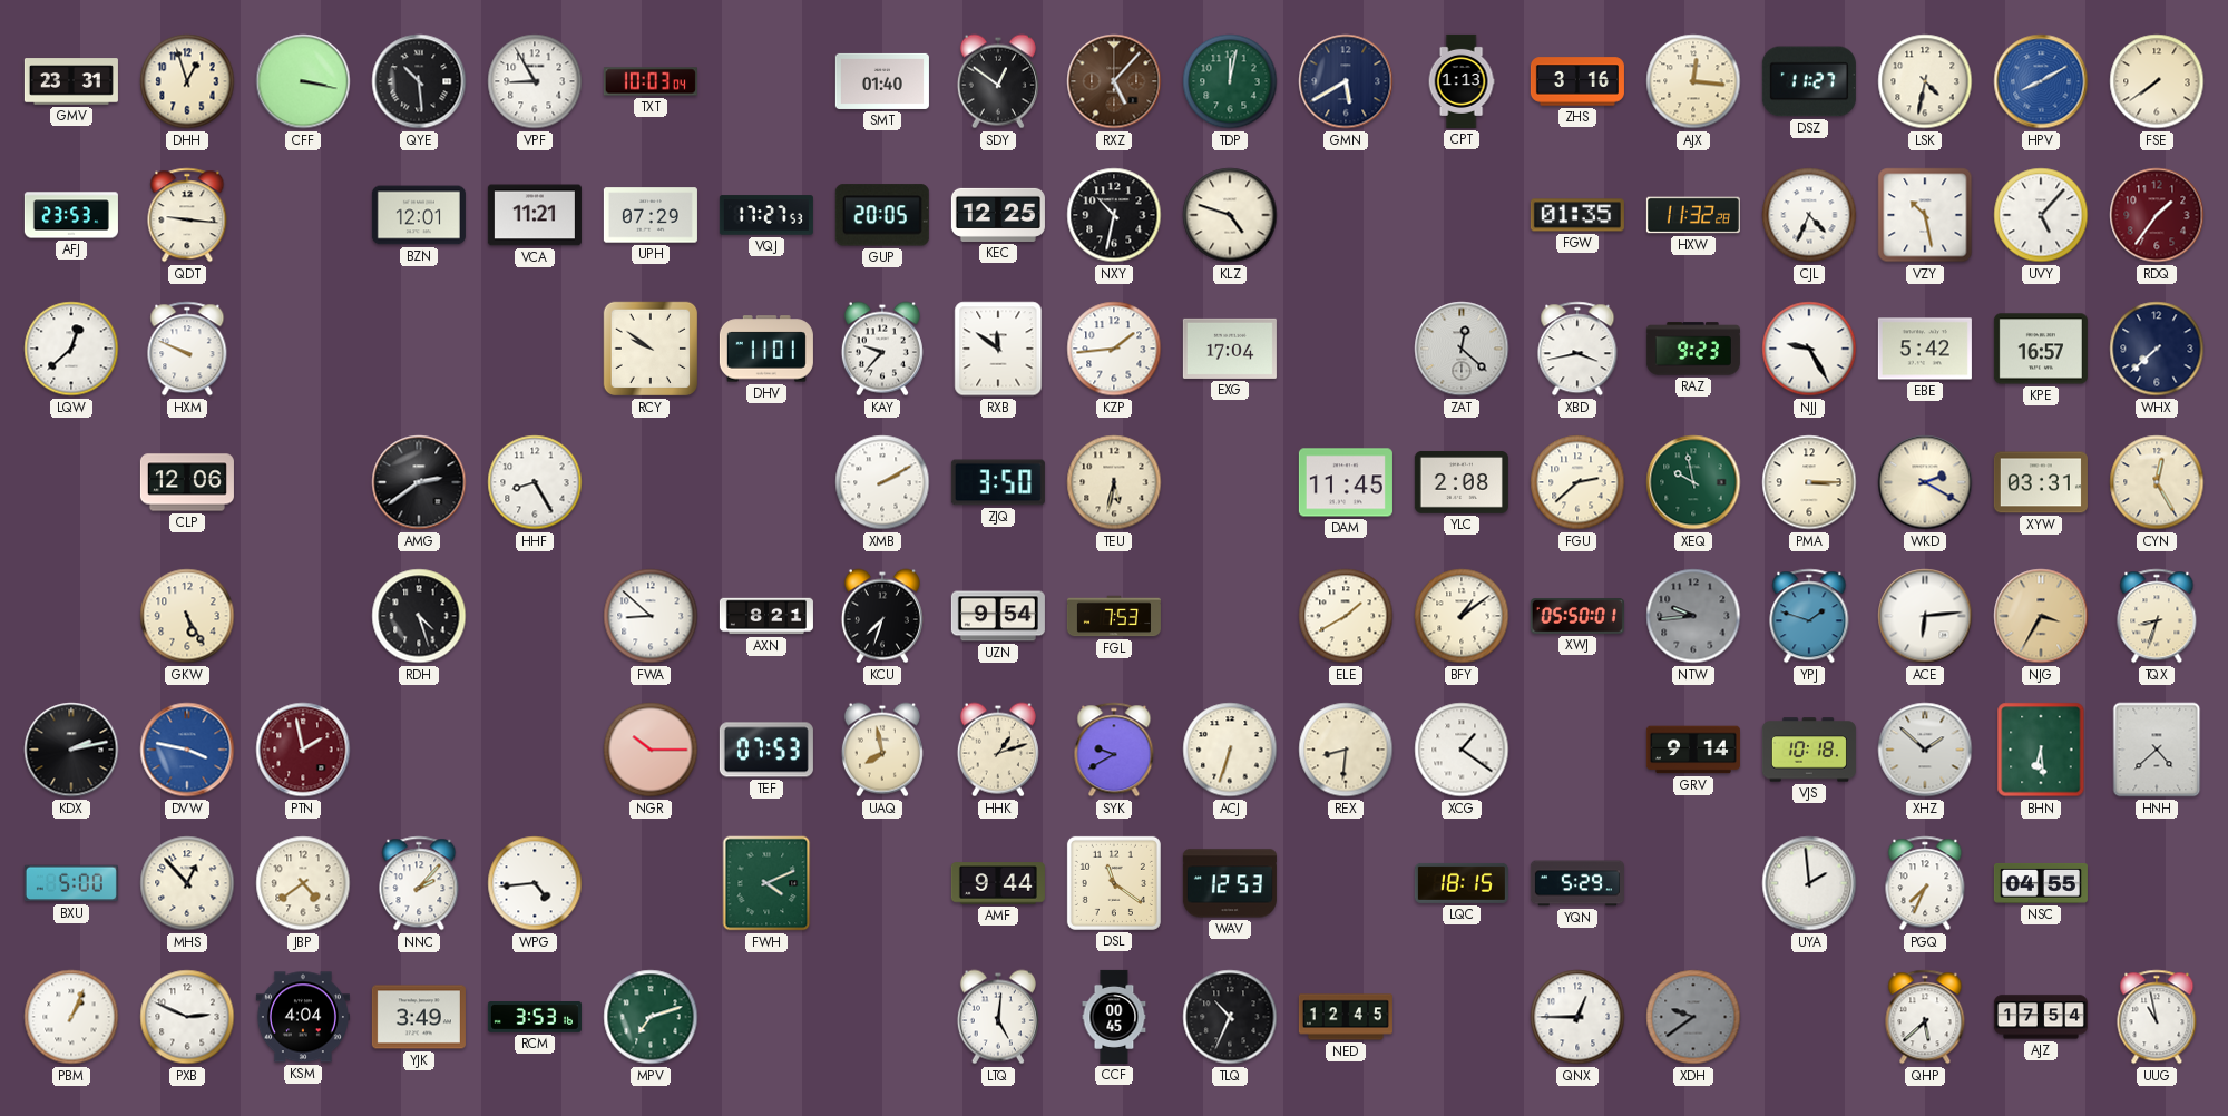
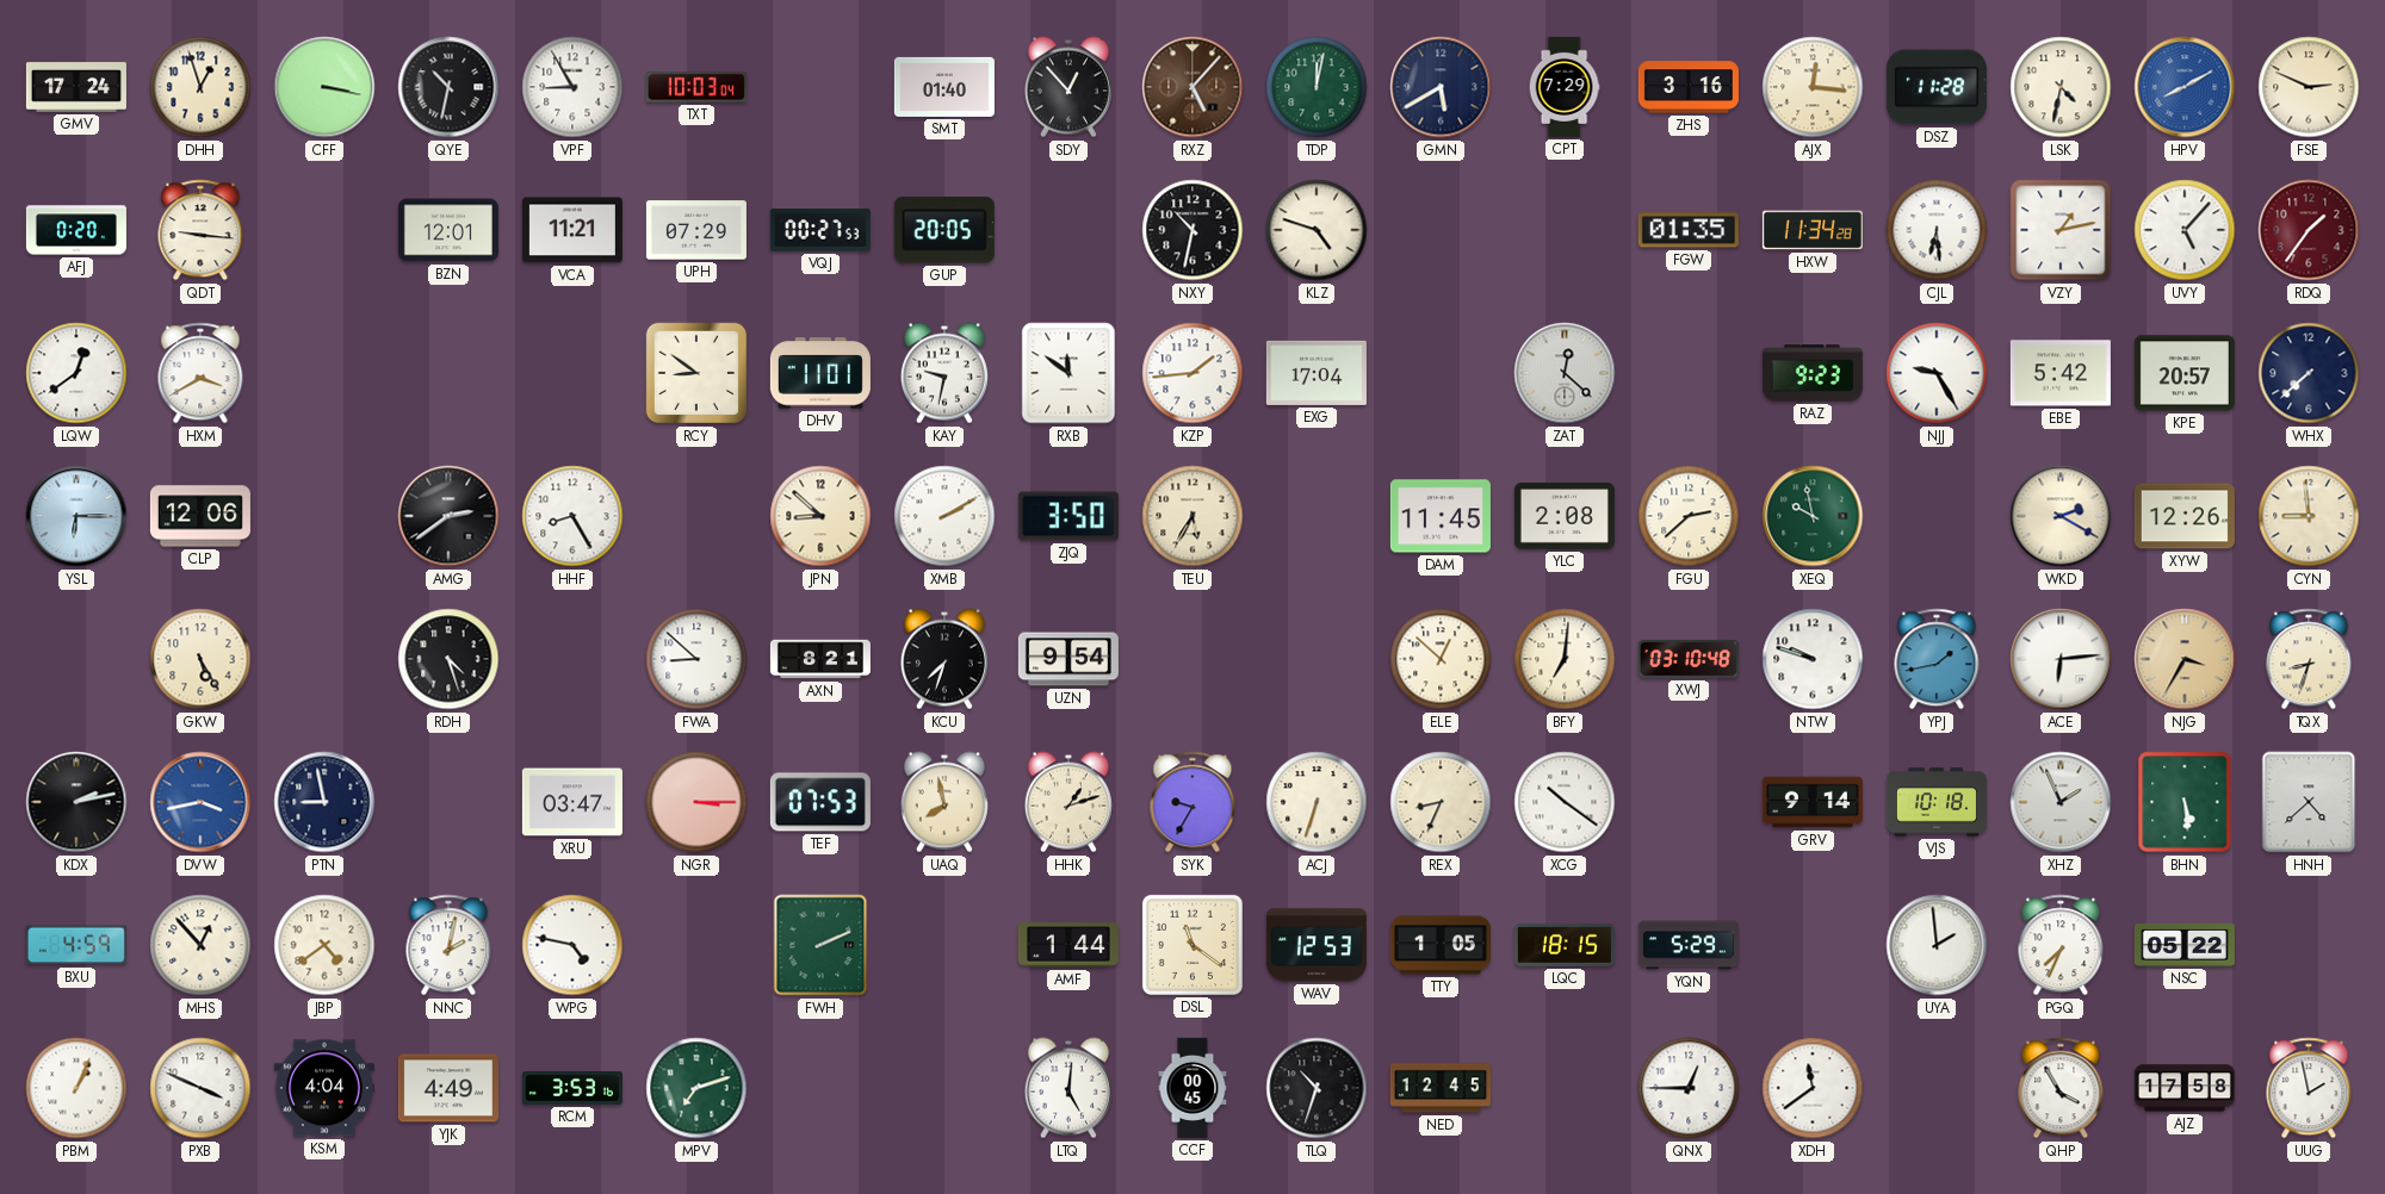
GMV: 23:31 -> 17:24
QYE: 10:29 -> 10:32
SDY: 12:51 -> 12:53
CPT: 1:13 -> 7:29
DSZ: 11:27 -> 11:28
FSE: 7:39 -> 2:49
AFJ: 23:53 -> 0:20
VQJ: 17:27 -> 00:27
KEC: 12:25 -> none
HXW: 11:32 -> 11:34
CJL: 4:34 -> 6:29
VZY: 10:28 -> 1:13
LQW: 12:38 -> 12:39
HXM: 9:49 -> 3:40
RCY: 9:51 -> 8:51
KAY: 9:37 -> 9:32
XBD: 3:43 -> none
KPE: 16:57 -> 20:57
YSL: none -> 6:15
JPN: none -> 8:52
TEU: 5:32 -> 5:35
PMA: 3:15 -> none
XYW: 03:31 -> 12:26
CYN: 12:25 -> 8:59
FGL: 7:53 -> none
ELE: 1:40 -> 12:52
BFY: 1:09 -> 7:01
XWJ: 05:50 -> 03:10
NTW: 9:44 -> 9:48
NTW dial: grey -> white
YPJ: 1:48 -> 1:43
DVW: 3:47 -> 3:43
PTN: 1:58 -> 8:58
PTN dial: burgundy -> navy
XRU: none -> 03:47
NGR: 10:15 -> 3:15
SYK: 9:40 -> 9:35
REX: 8:31 -> 8:34
XCG: 1:21 -> 10:21
XHZ: 1:52 -> 1:56
BHN: 6:29 -> 5:29
BXU: 5:00 -> 4:59
NNC: 2:07 -> 2:02
WPG: 4:44 -> 4:47
FWH: 4:11 -> 2:11
AMF: 9:44 -> 1:44
TTY: none -> 1:05
NSC: 04:55 -> 05:22
PXB: 2:49 -> 3:49
YJK: 3:49 -> 4:49
TLQ: 10:34 -> 10:33
XDH: 9:39 -> 11:39
XDH dial: grey -> white
QHP: 5:38 -> 3:55
AJZ: 17:54 -> 17:58
UUG: 10:58 -> 1:58
